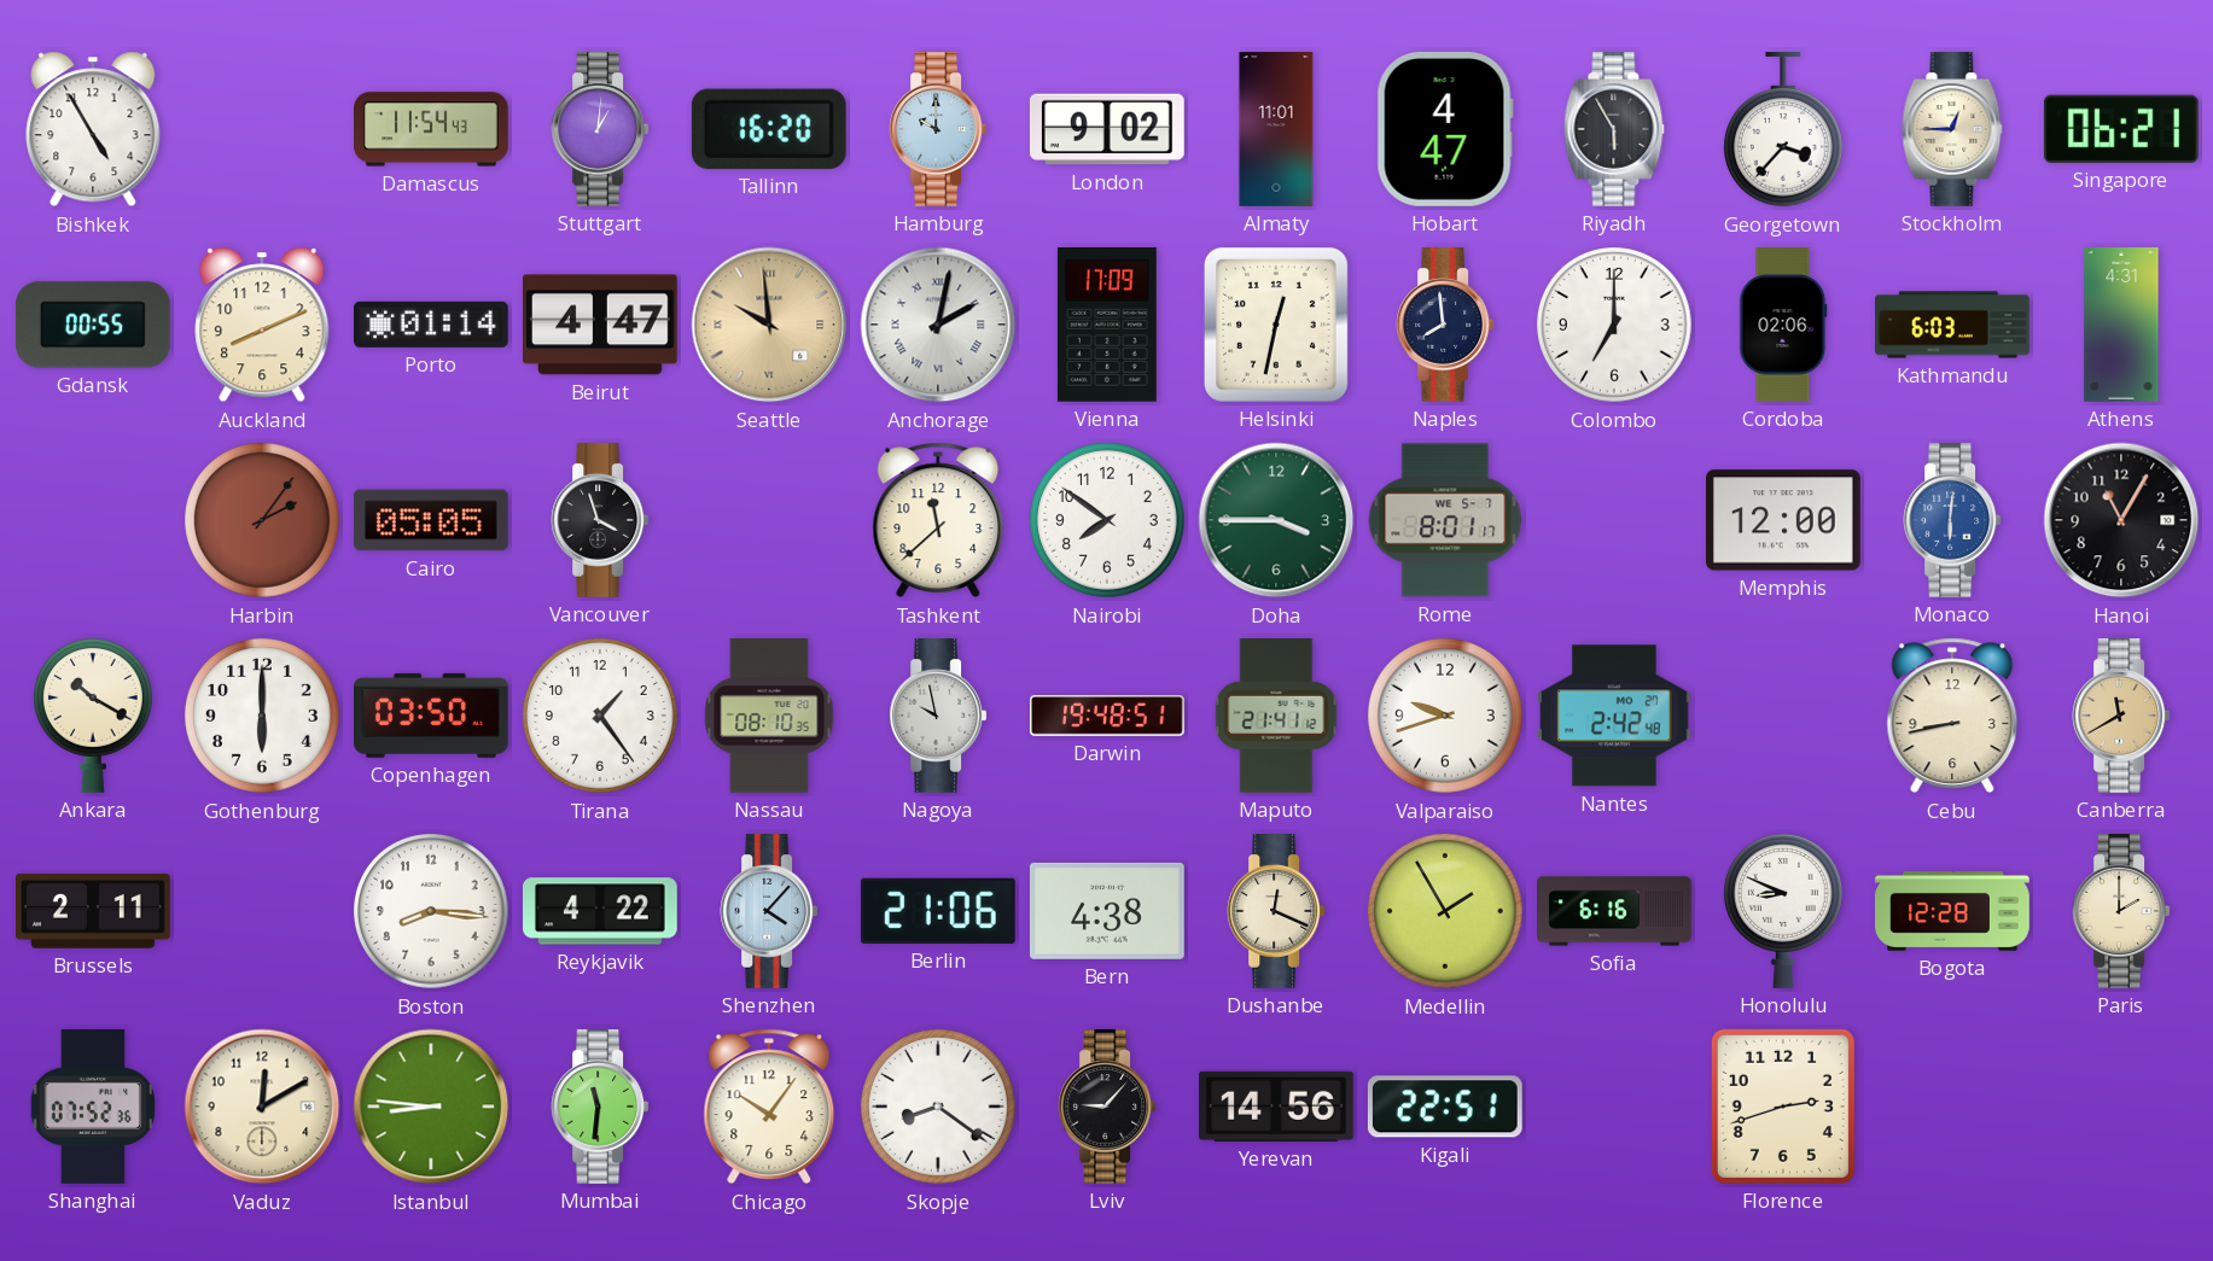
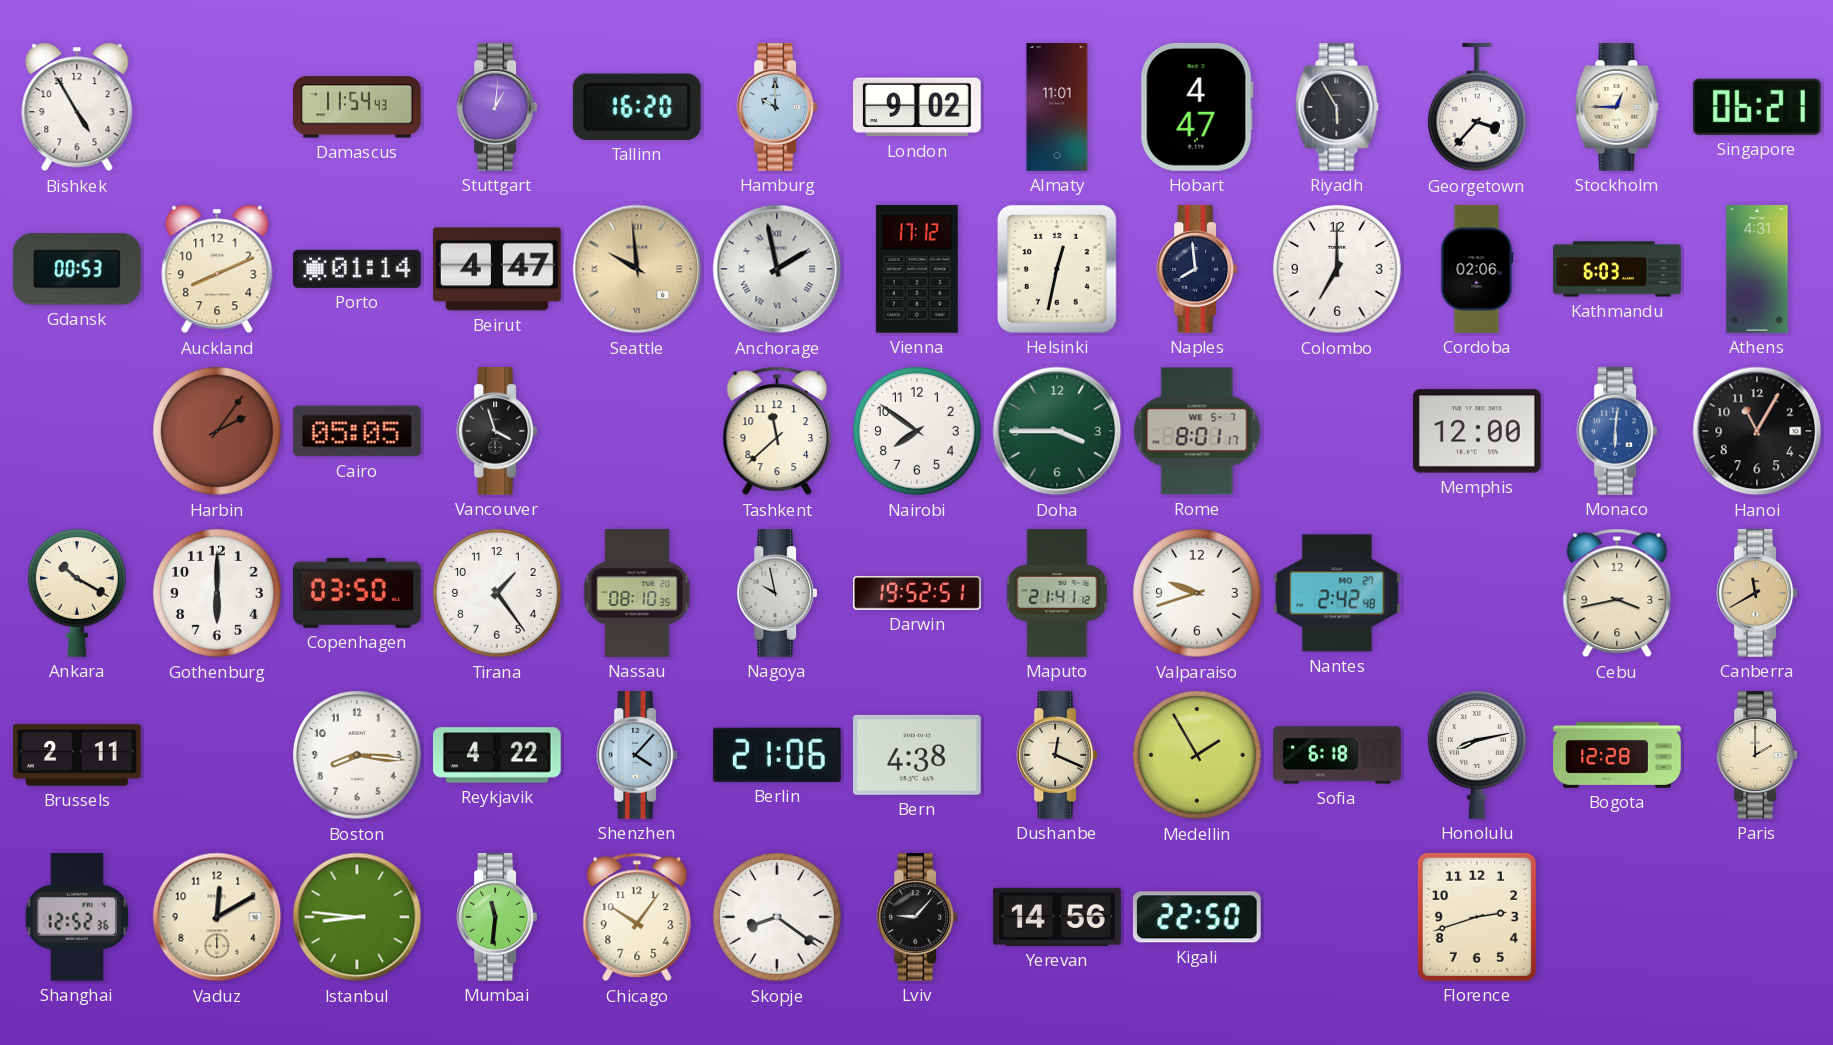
Gdansk: 00:55 -> 00:53
Anchorage: 2:02 -> 1:58
Vienna: 17:09 -> 17:12
Darwin: 19:48 -> 19:52
Cebu: 8:43 -> 3:43
Sofia: 6:16 -> 6:18
Honolulu: 8:49 -> 8:13
Shanghai: 07:52 -> 12:52
Kigali: 22:51 -> 22:50
